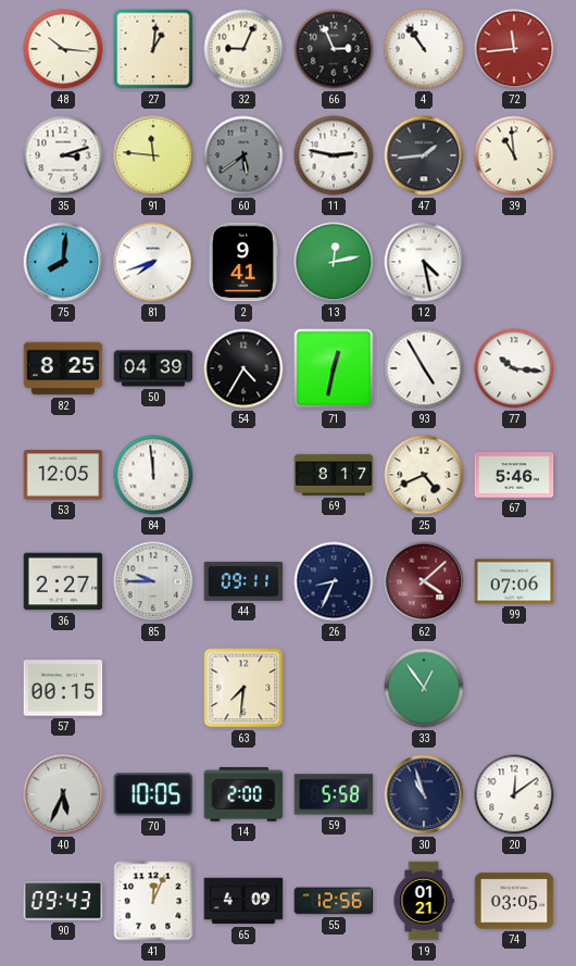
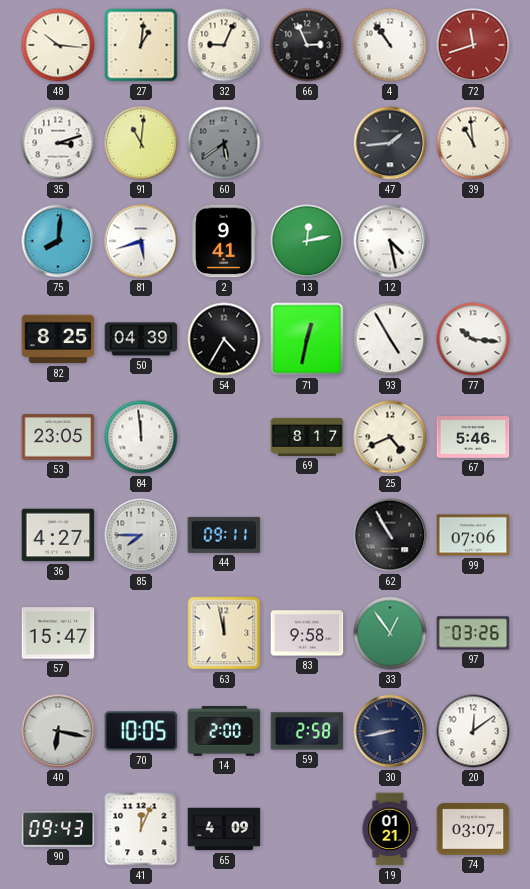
72: 11:44 -> 11:42
91: 11:46 -> 11:01
11: 2:47 -> none
81: 7:42 -> 5:42
53: 12:05 -> 23:05
36: 2:27 -> 4:27
85: 9:45 -> 7:45
26: 8:34 -> none
62: 4:08 -> 10:55
62 dial: burgundy -> black
57: 00:15 -> 15:47
63: 7:31 -> 11:58
83: none -> 9:58
97: none -> 03:26
40: 5:34 -> 6:17
59: 5:58 -> 2:58
30: 10:57 -> 8:43
55: 12:56 -> none
74: 03:05 -> 03:07
